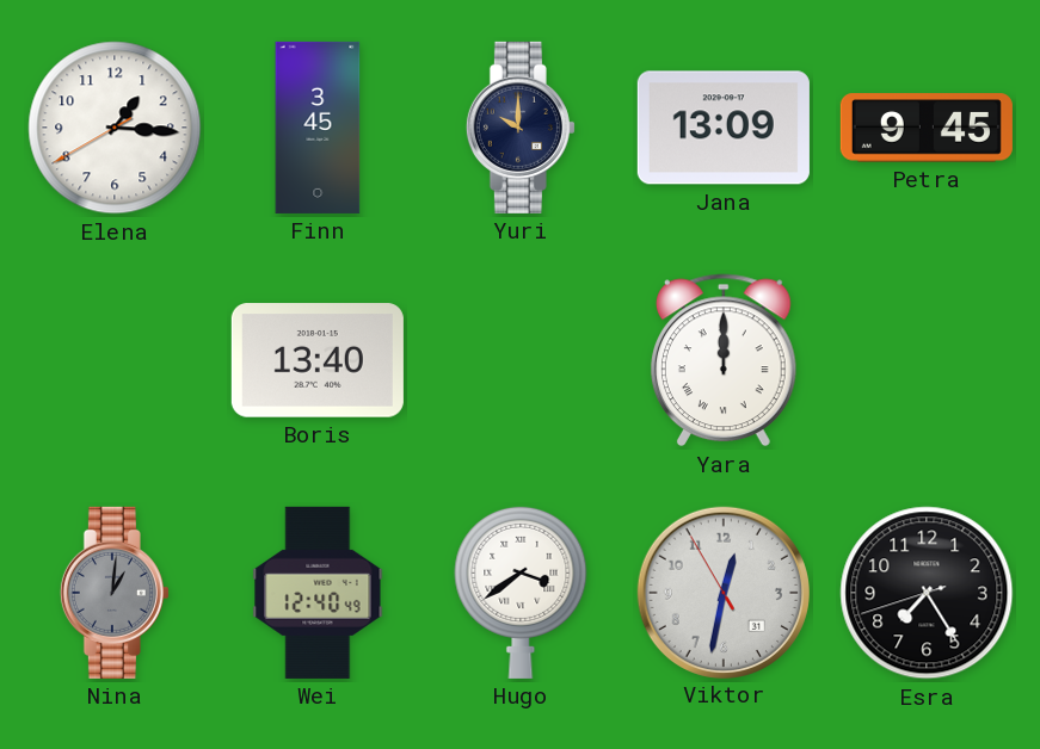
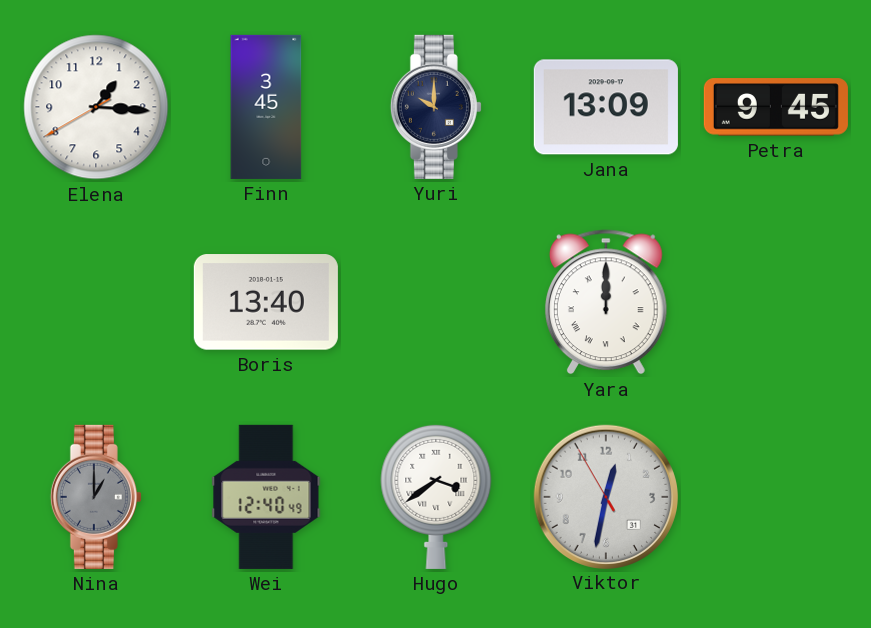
Nina: 1:01 -> 1:00
Esra: 7:24 -> none
